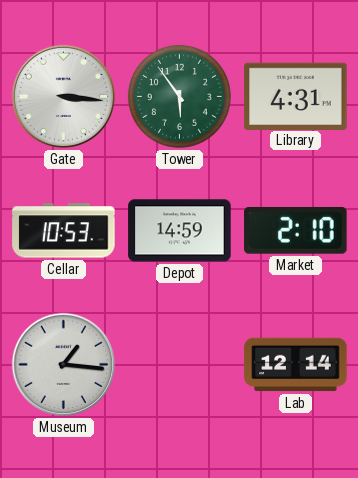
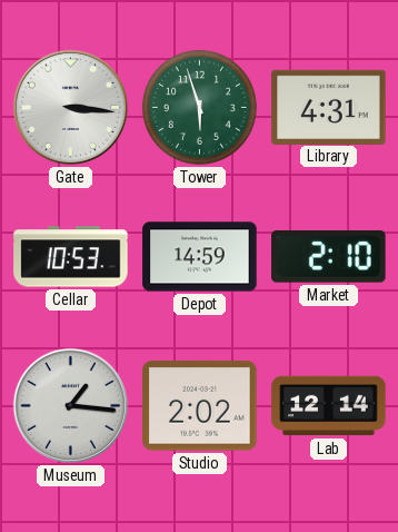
Tower: 5:54 -> 5:57
Studio: none -> 2:02
